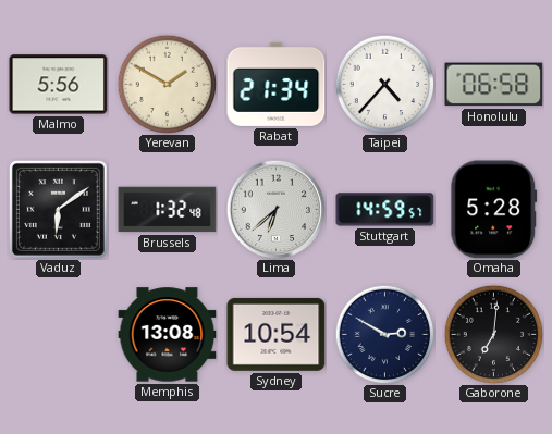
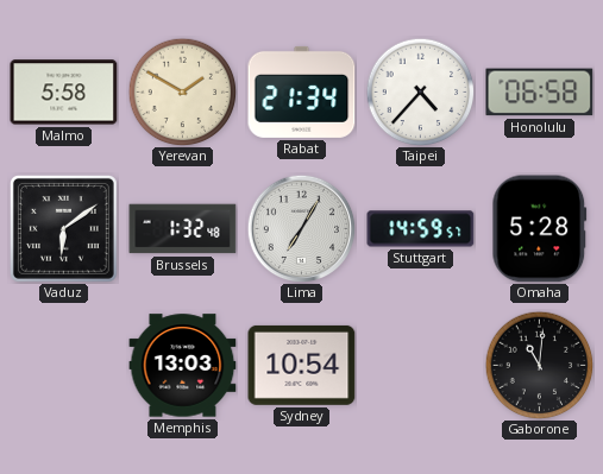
Malmo: 5:56 -> 5:58
Lima: 6:38 -> 7:05
Memphis: 13:08 -> 13:03
Sucre: 2:50 -> none
Gaborone: 7:01 -> 11:01
